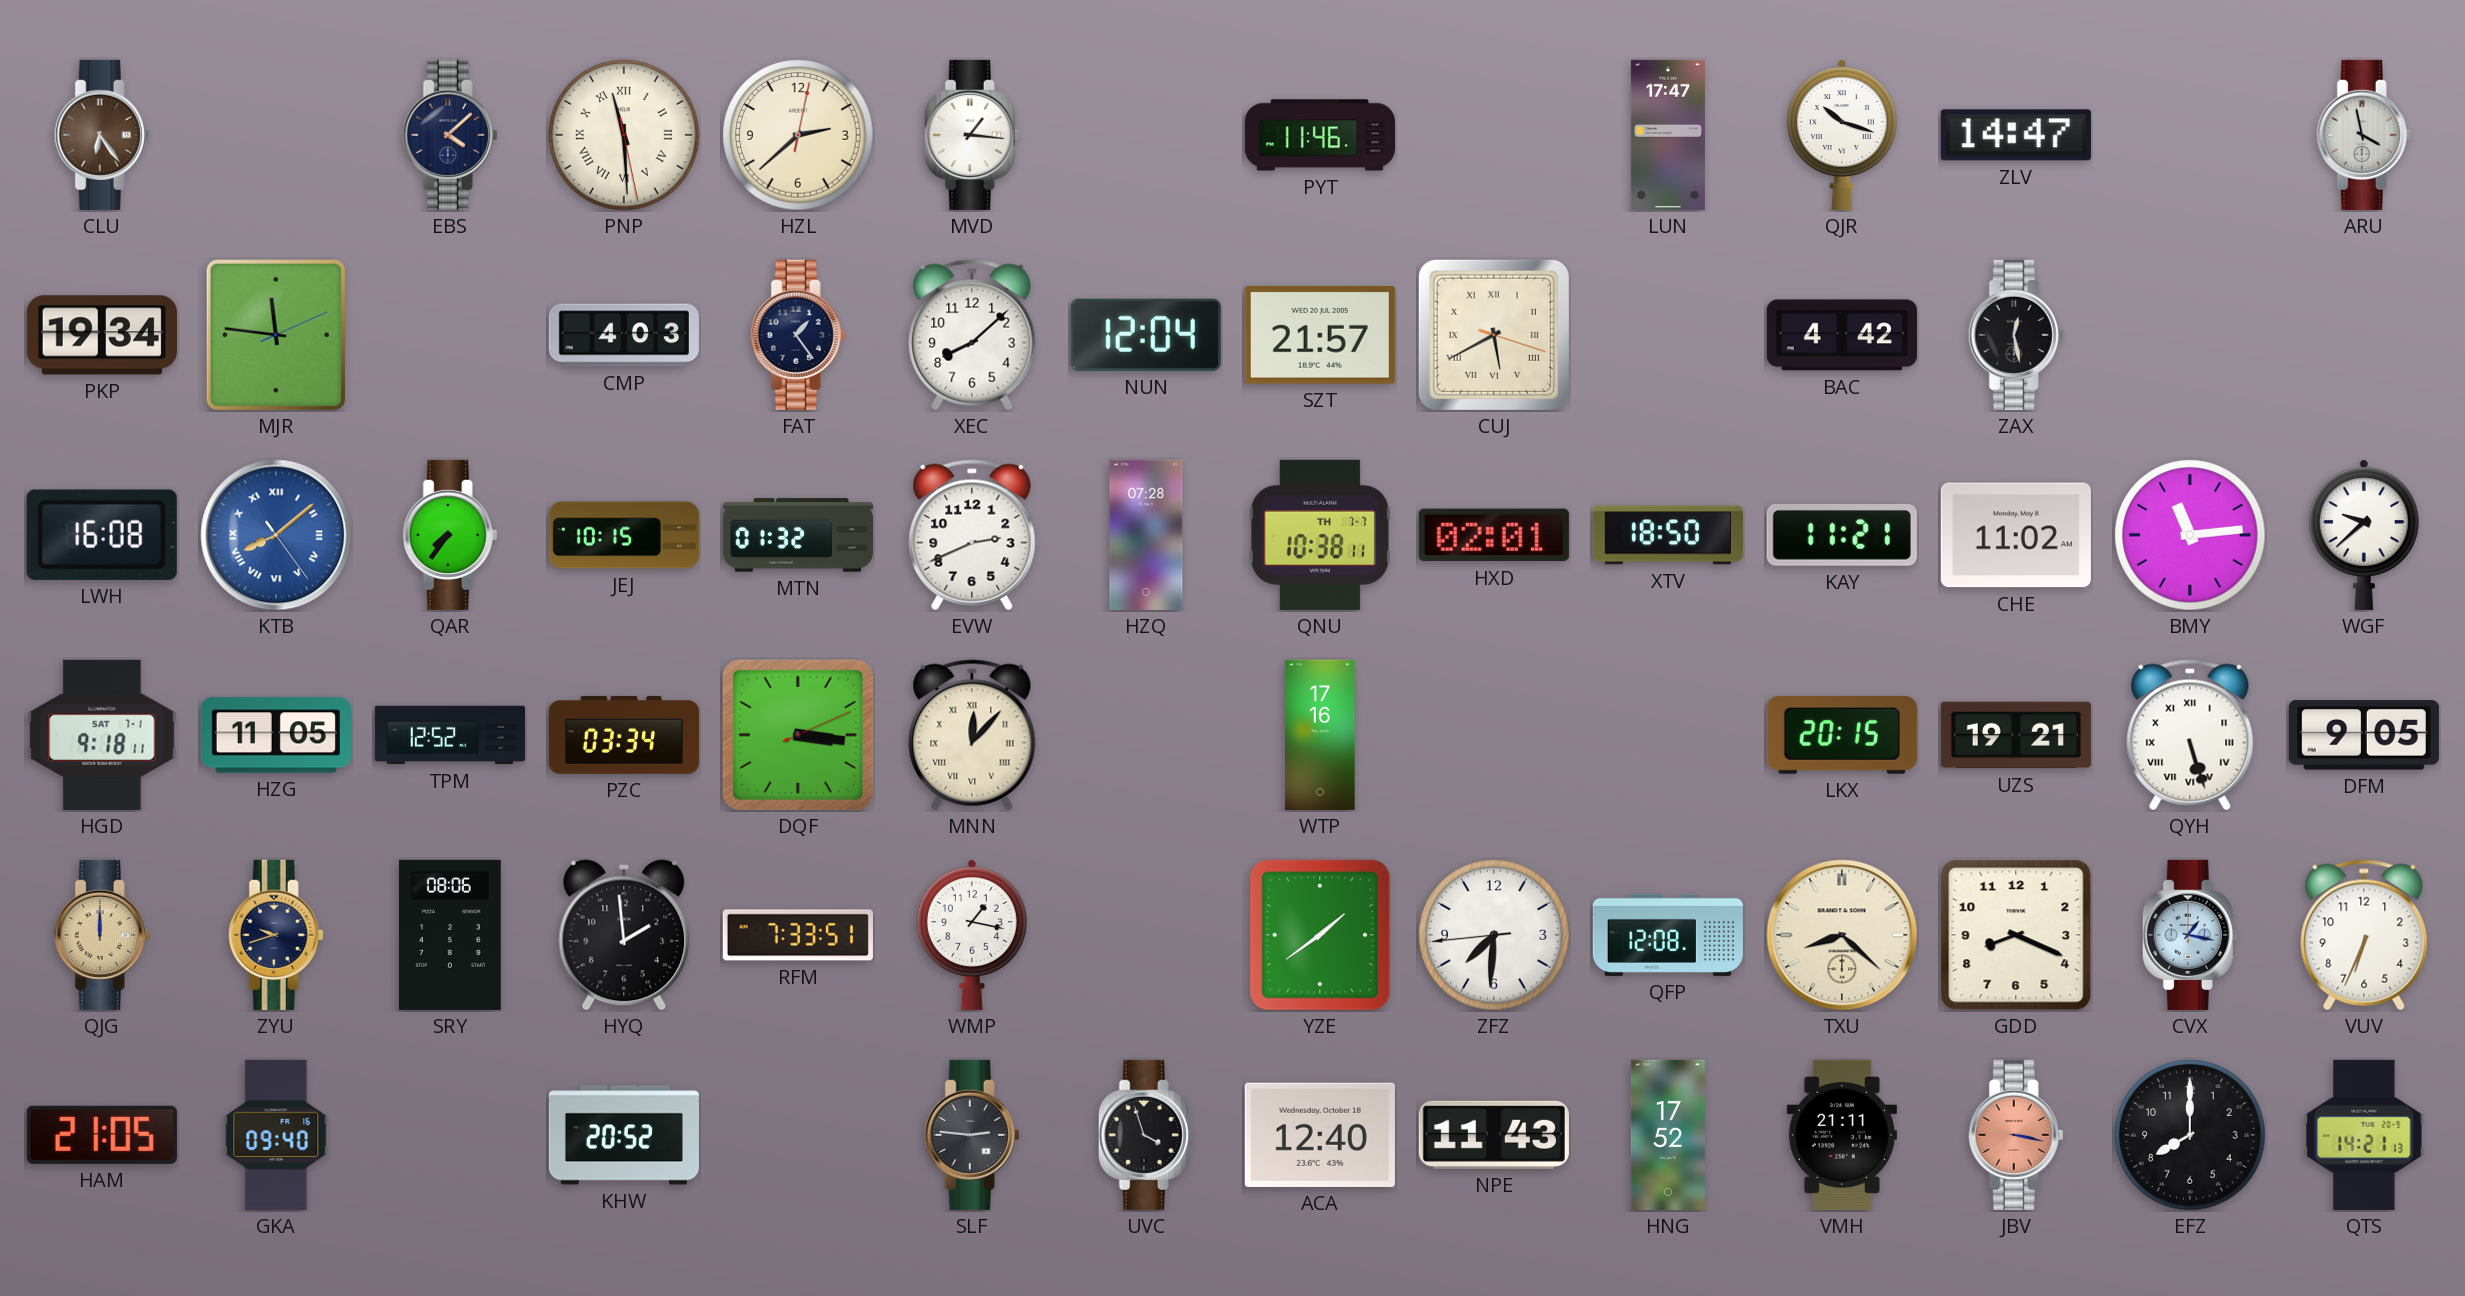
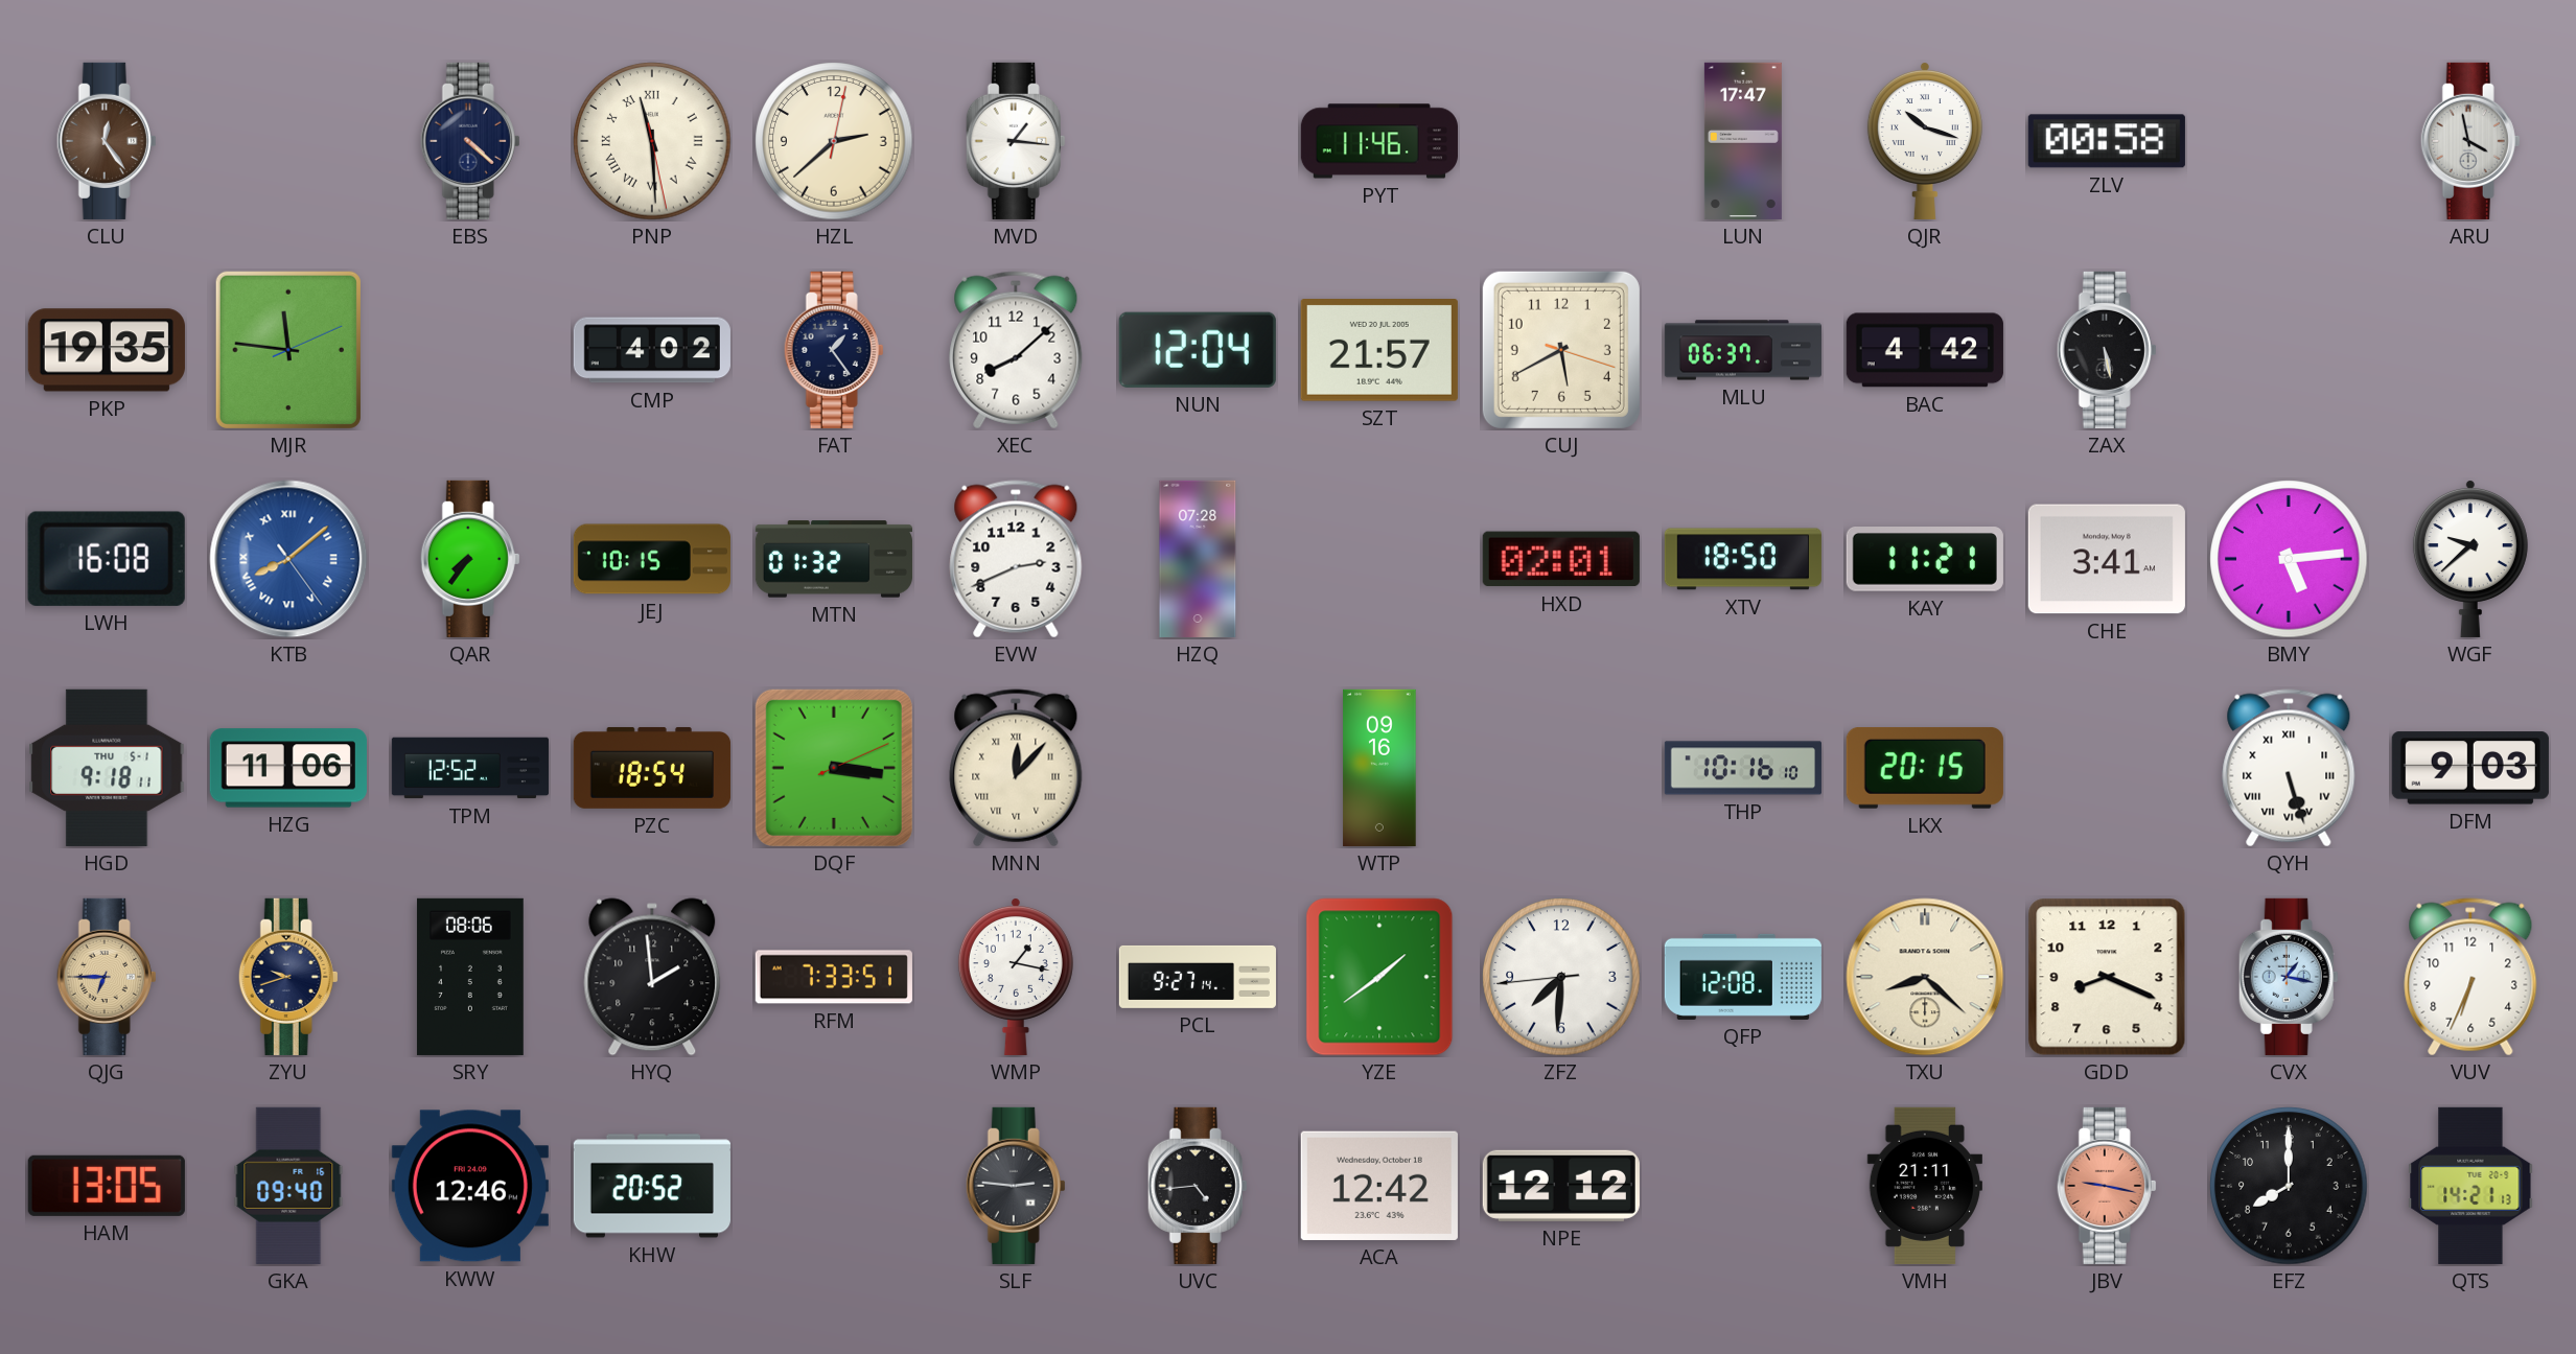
CLU: 6:24 -> 12:24
EBS: 4:08 -> 4:22
ZLV: 14:47 -> 00:58
PKP: 19:34 -> 19:35
CMP: 4:03 -> 4:02
CUJ numerals: Roman -> Arabic
MLU: none -> 06:37
ZAX: 12:28 -> 5:28
QNU: 10:38 -> none
CHE: 11:02 -> 3:41
BMY: 11:14 -> 5:14
HGD date: SAT 7-1 -> THU 5-1
HZG: 11:05 -> 11:06
PZC: 03:34 -> 18:54
WTP: 17:16 -> 09:16
THP: none -> 10:16
UZS: 19:21 -> none
DFM: 9:05 -> 9:03
QJG: 12:00 -> 6:45
PCL: none -> 9:27
HAM: 21:05 -> 13:05
KWW: none -> 12:46
UVC: 3:57 -> 4:44
ACA: 12:40 -> 12:42
NPE: 11:43 -> 12:12
HNG: 17:52 -> none
JBV: 3:17 -> 9:17
